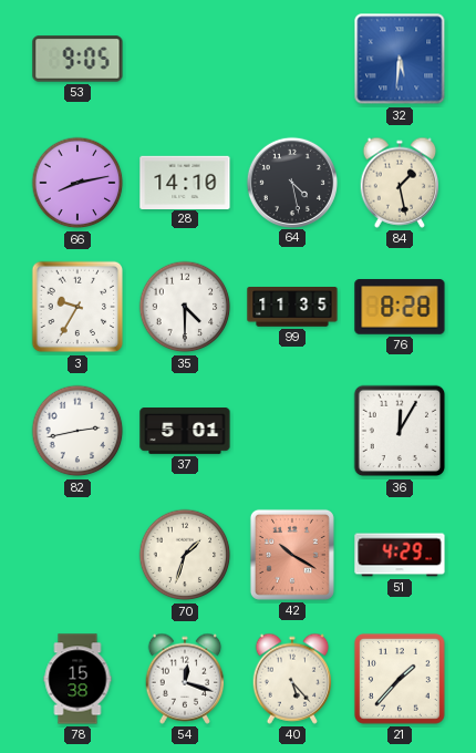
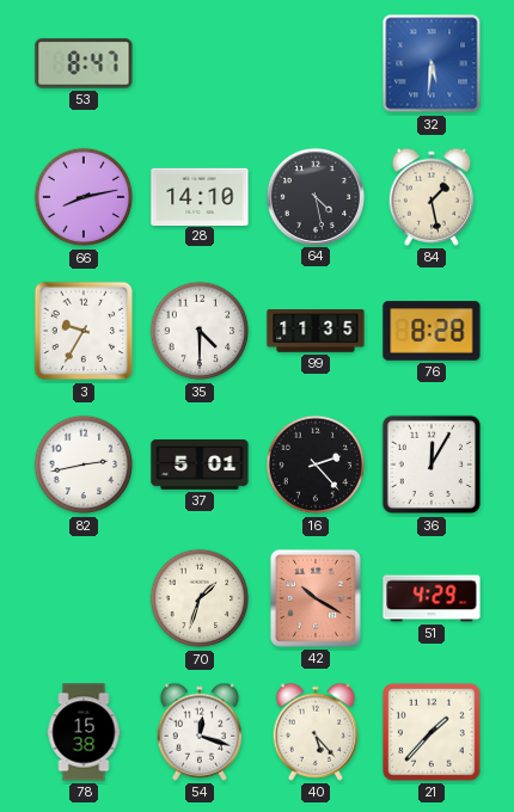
53: 9:05 -> 8:47
16: none -> 2:23
